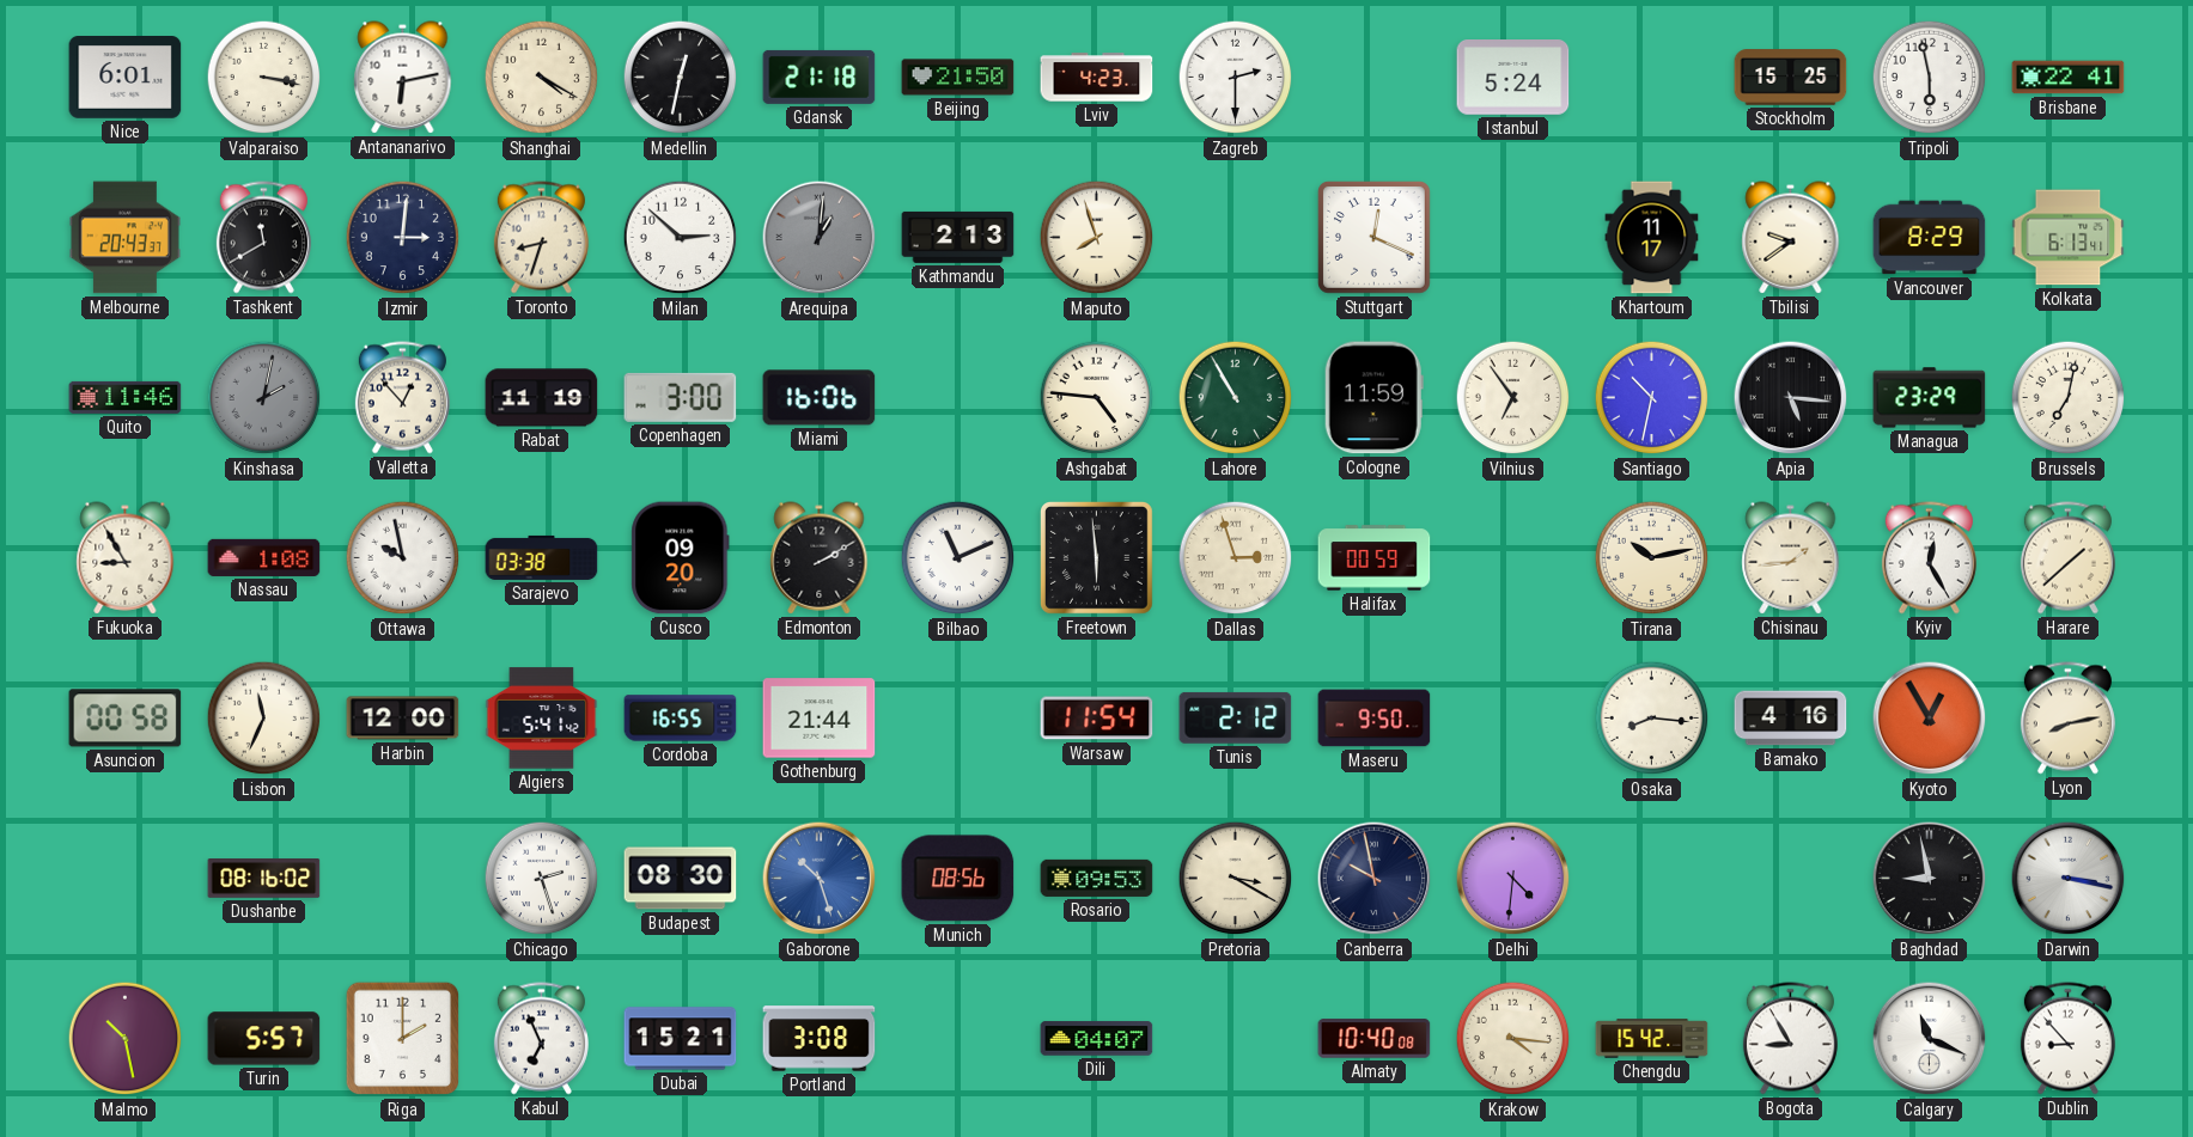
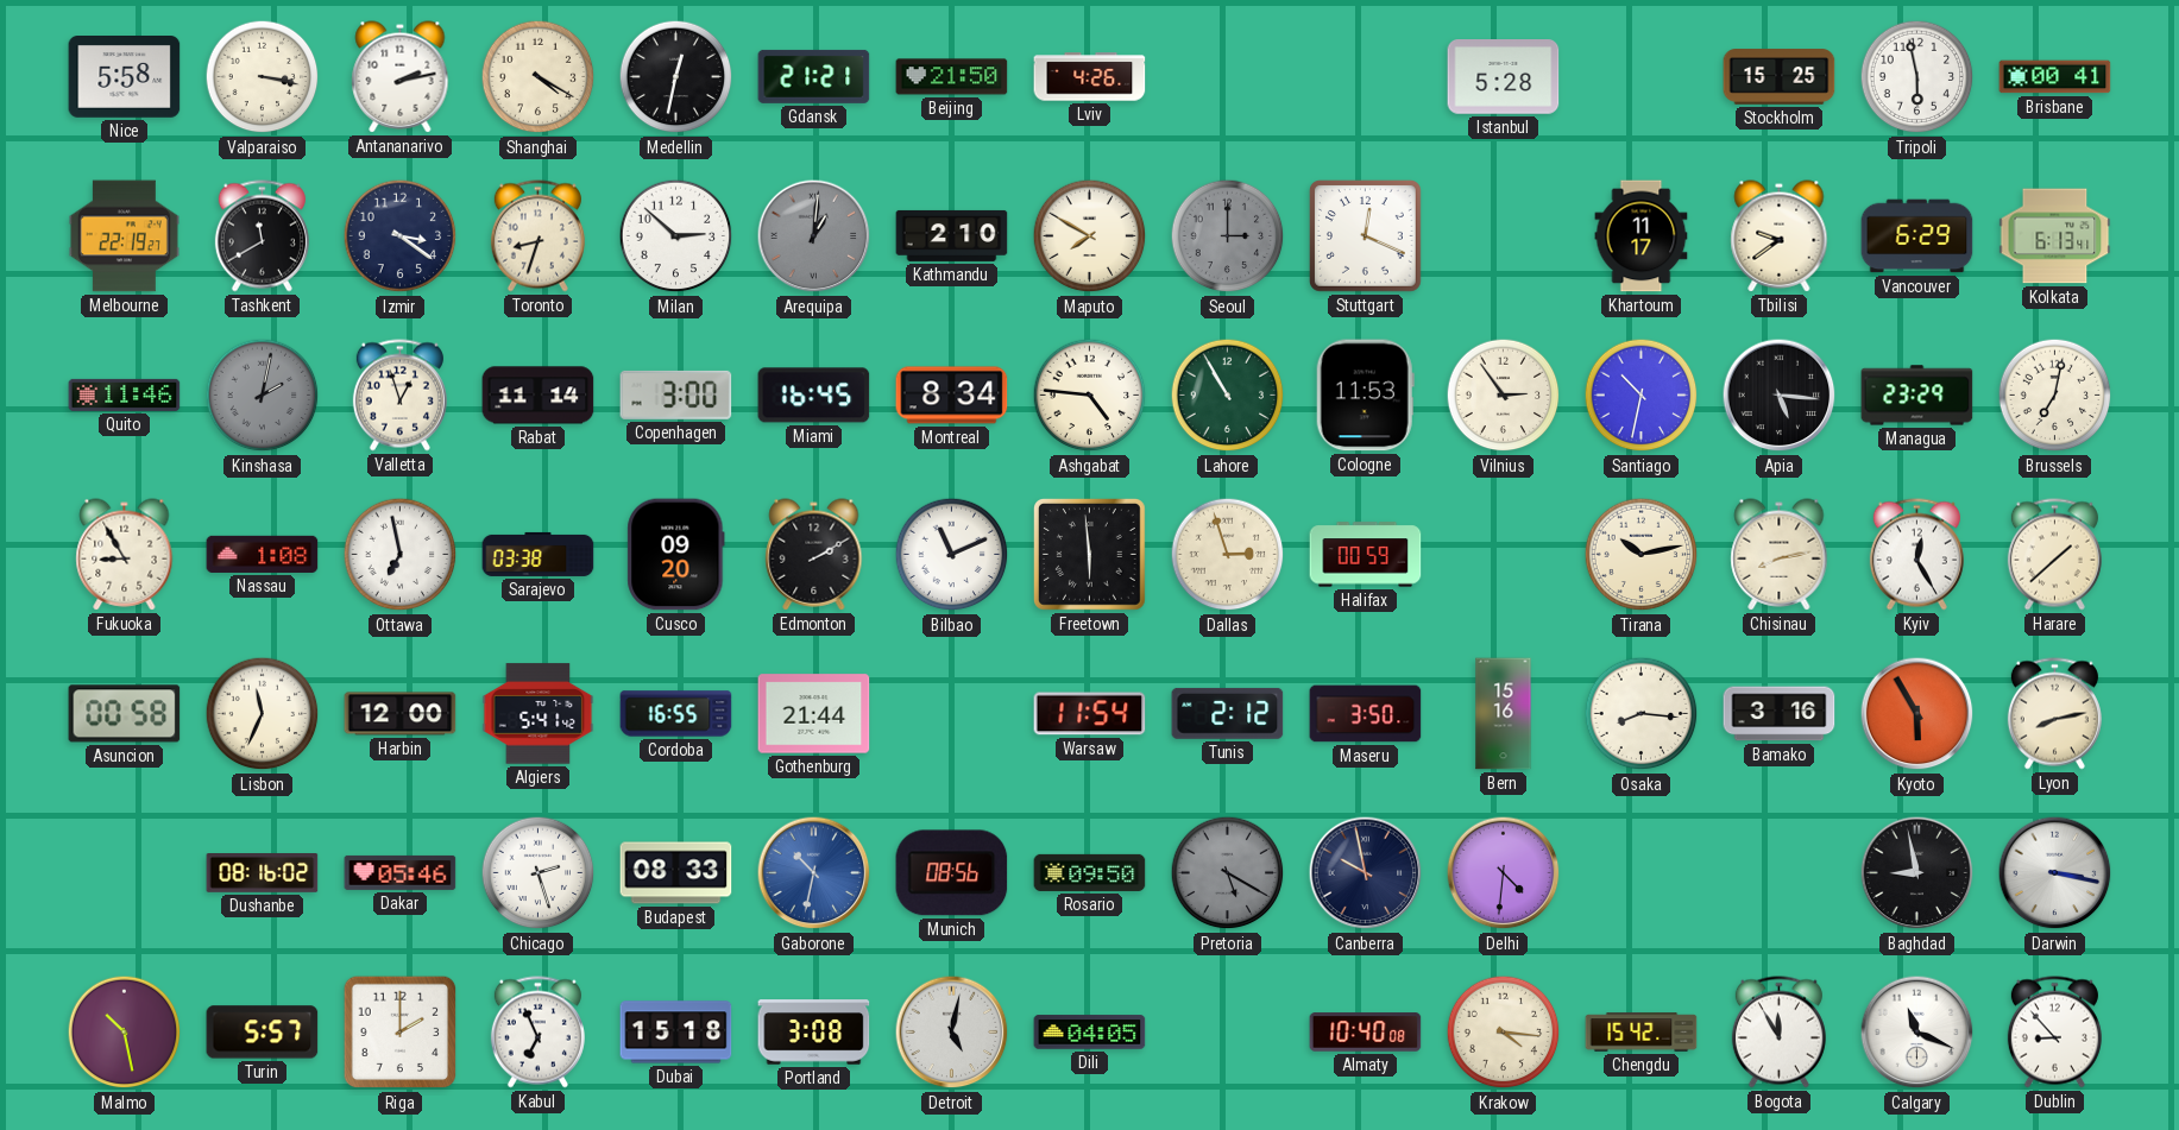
Nice: 6:01 -> 5:58
Antananarivo: 6:13 -> 2:13
Gdansk: 21:18 -> 21:21
Lviv: 4:23 -> 4:26
Zagreb: 2:30 -> none
Istanbul: 5:24 -> 5:28
Brisbane: 22:41 -> 00:41
Melbourne: 20:43 -> 22:19
Izmir: 3:01 -> 3:21
Kathmandu: 2:13 -> 2:10
Maputo: 7:57 -> 7:50
Seoul: none -> 3:00
Vancouver: 8:29 -> 6:29
Valletta: 12:53 -> 12:57
Rabat: 11:19 -> 11:14
Miami: 16:06 -> 16:45
Montreal: none -> 8:34
Cologne: 11:59 -> 11:53
Vilnius: 6:54 -> 2:54
Ottawa: 9:58 -> 6:58
Chisinau: 1:44 -> 8:13
Maseru: 9:50 -> 3:50
Bern: none -> 15:16
Bamako: 4:16 -> 3:16
Kyoto: 12:55 -> 5:55
Dakar: none -> 05:46
Budapest: 08:30 -> 08:33
Gaborone: 10:27 -> 10:32
Rosario: 09:53 -> 09:50
Pretoria: 3:20 -> 5:20
Pretoria dial: cream -> grey
Dubai: 15:21 -> 15:18
Detroit: none -> 5:02
Dili: 04:07 -> 04:05
Bogota: 8:55 -> 11:55
